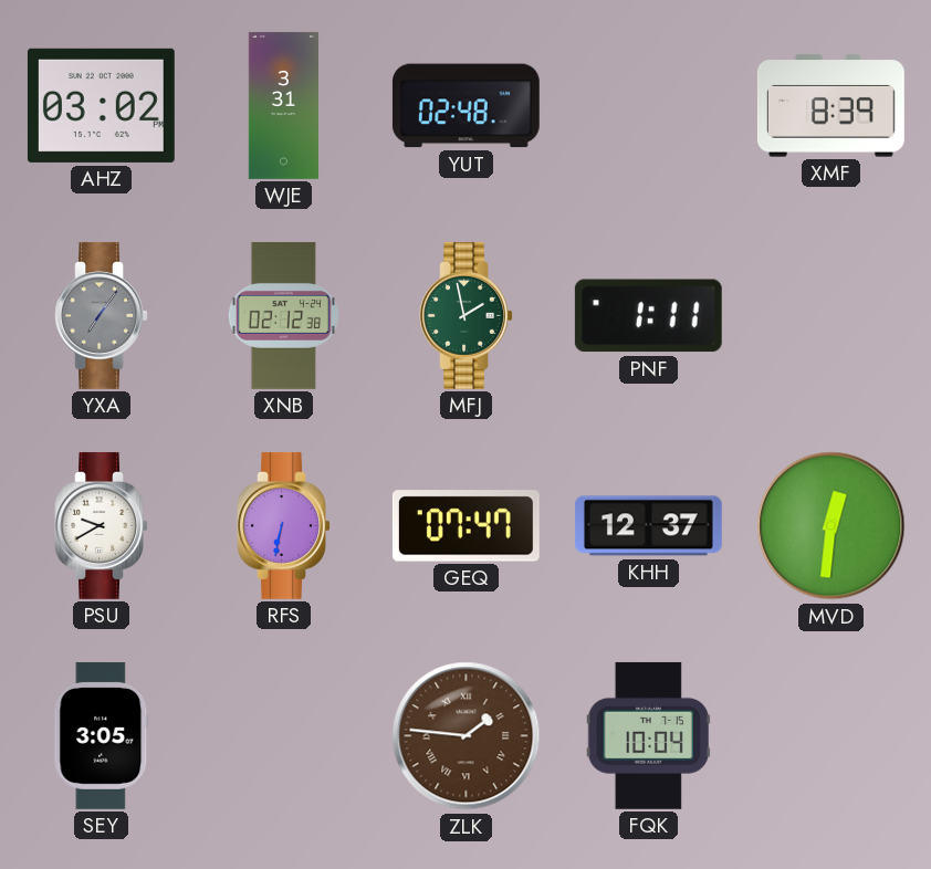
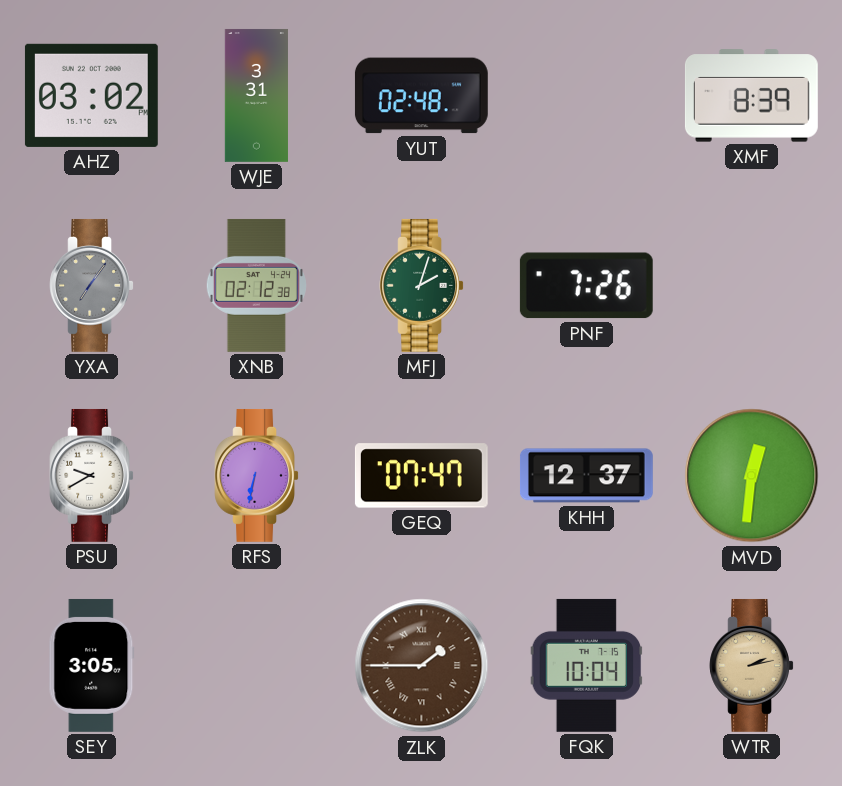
MFJ: 1:58 -> 2:03
PNF: 1:11 -> 7:26
ZLK: 1:46 -> 1:45
WTR: none -> 2:13
